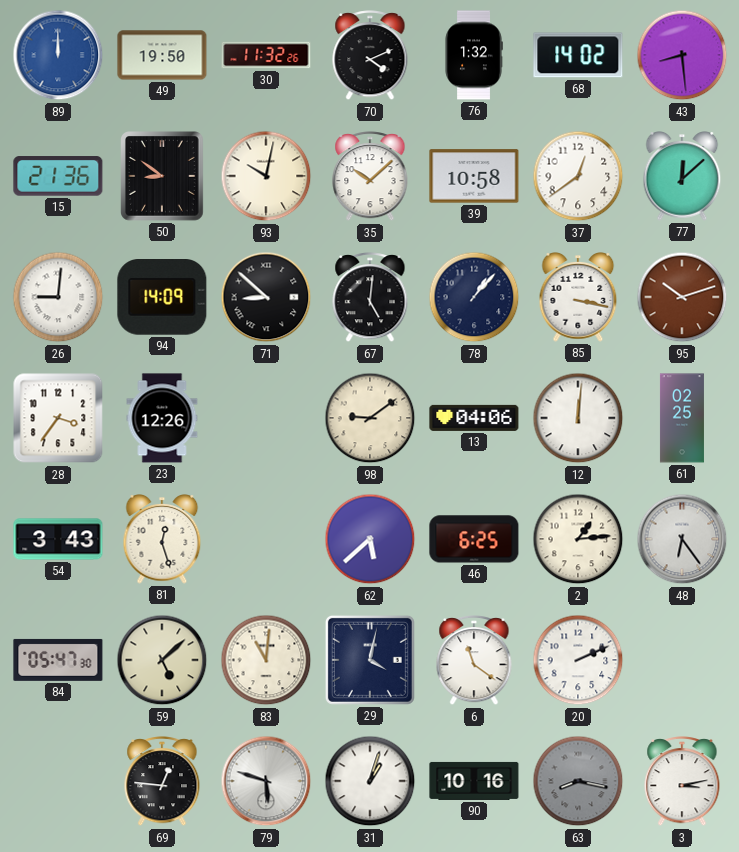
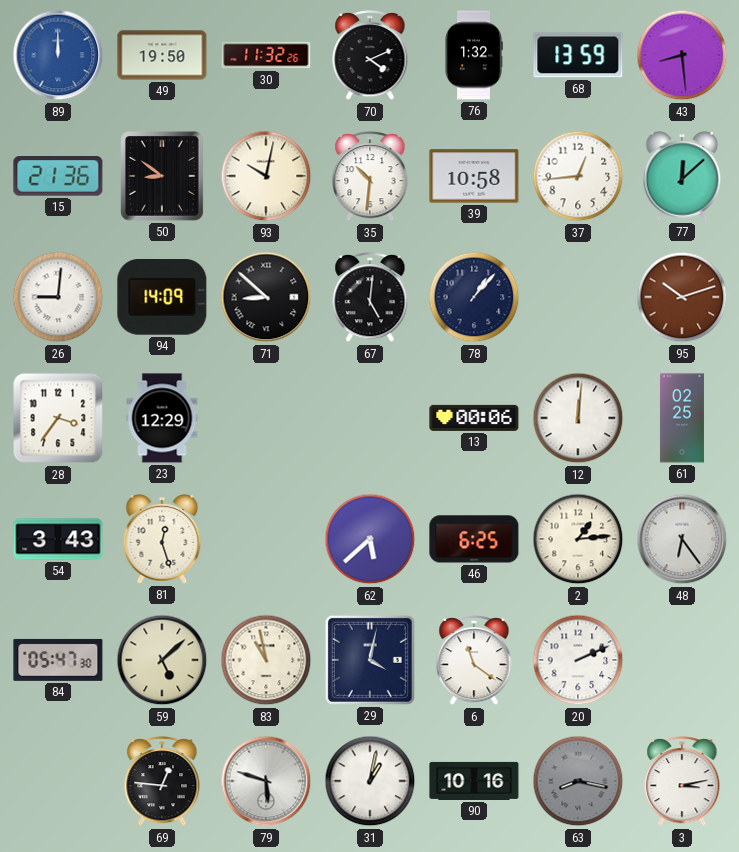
68: 14:02 -> 13:59
35: 10:08 -> 10:31
37: 12:39 -> 12:44
85: 3:17 -> none
23: 12:26 -> 12:29
98: 9:09 -> none
13: 04:06 -> 00:06
83: 11:01 -> 10:58
31: 1:03 -> 1:02
